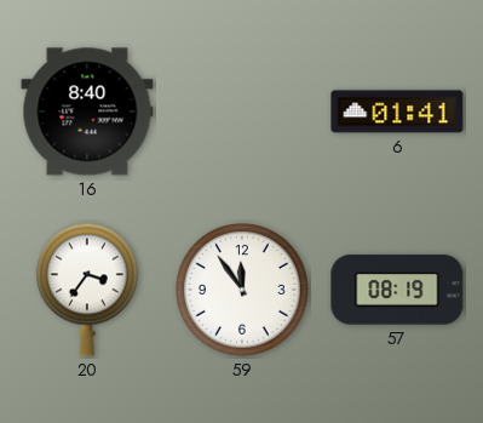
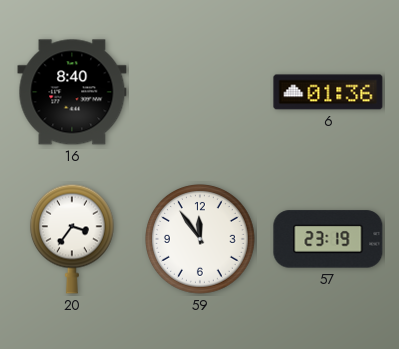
6: 01:41 -> 01:36
57: 08:19 -> 23:19
